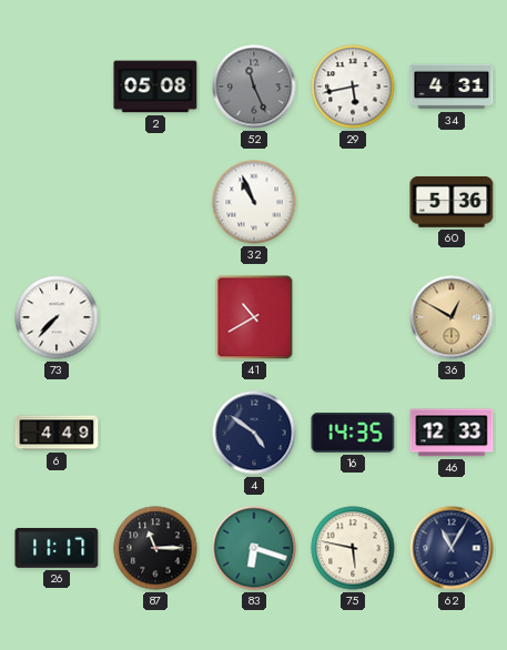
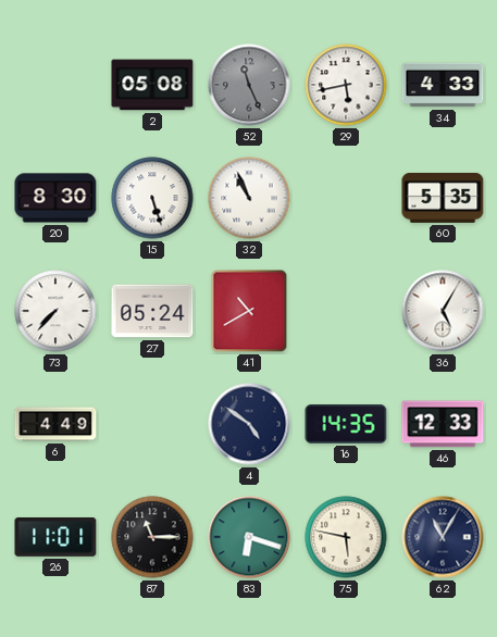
34: 4:31 -> 4:33
20: none -> 8:30
15: none -> 5:27
60: 5:36 -> 5:35
27: none -> 05:24
36: 12:50 -> 5:05
36 dial: champagne -> white
26: 11:17 -> 11:01
